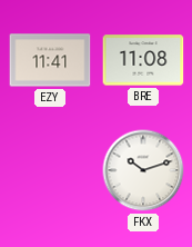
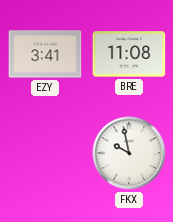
EZY: 11:41 -> 3:41
FKX: 10:12 -> 9:58
